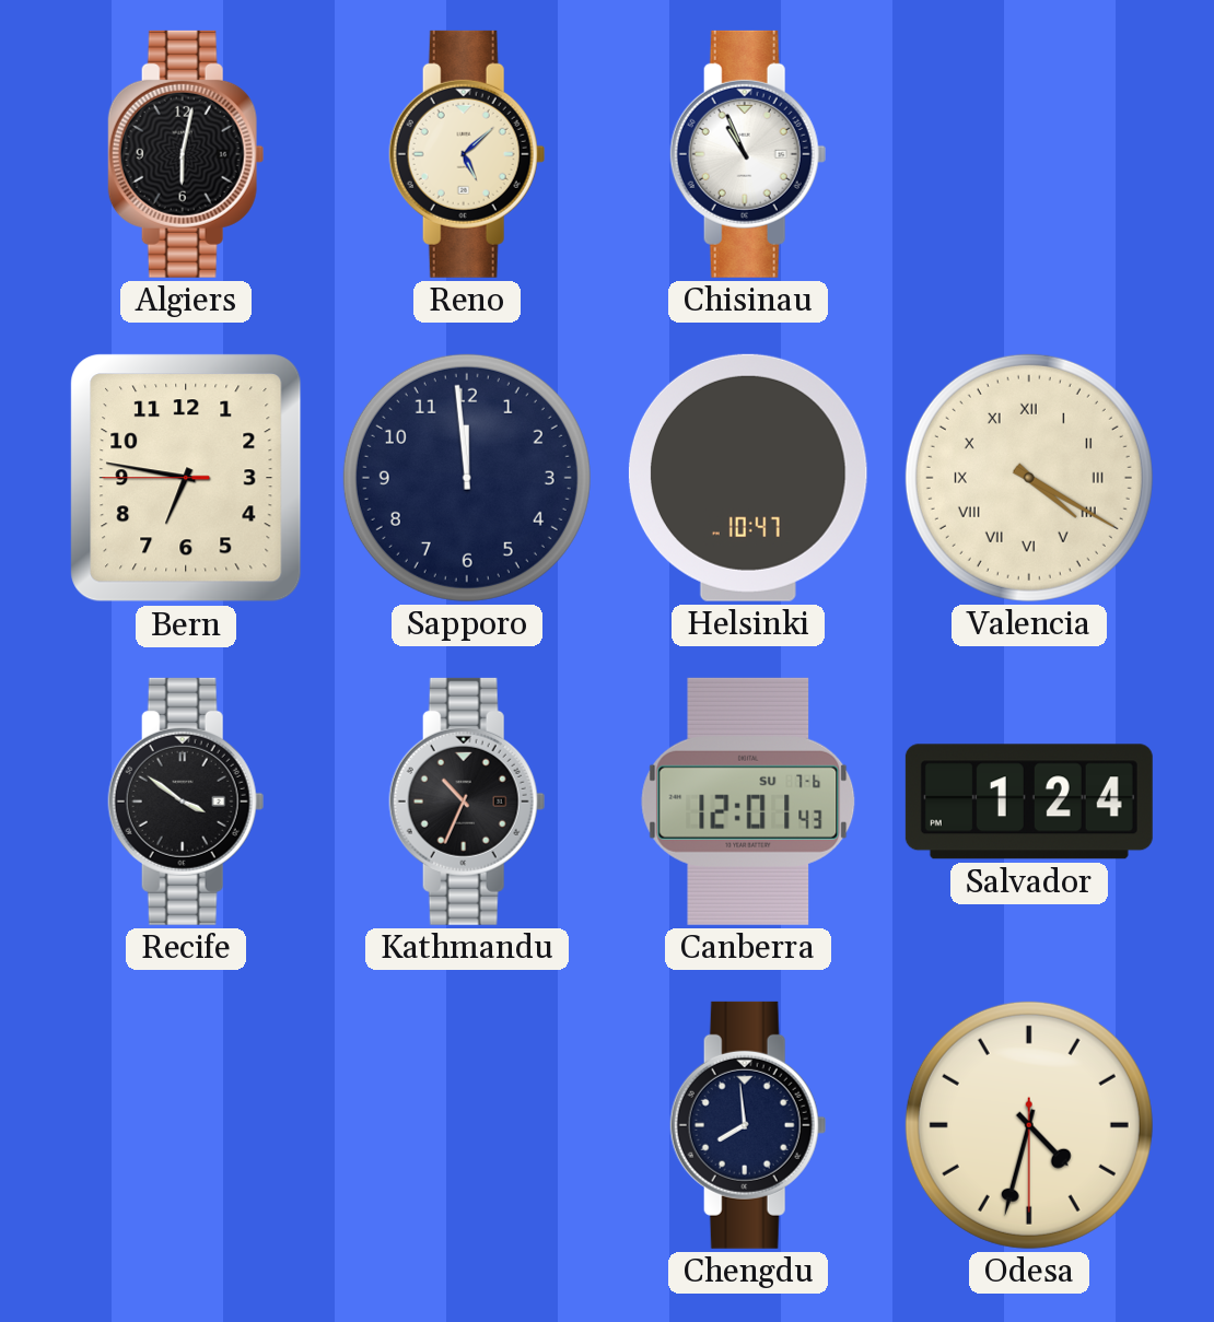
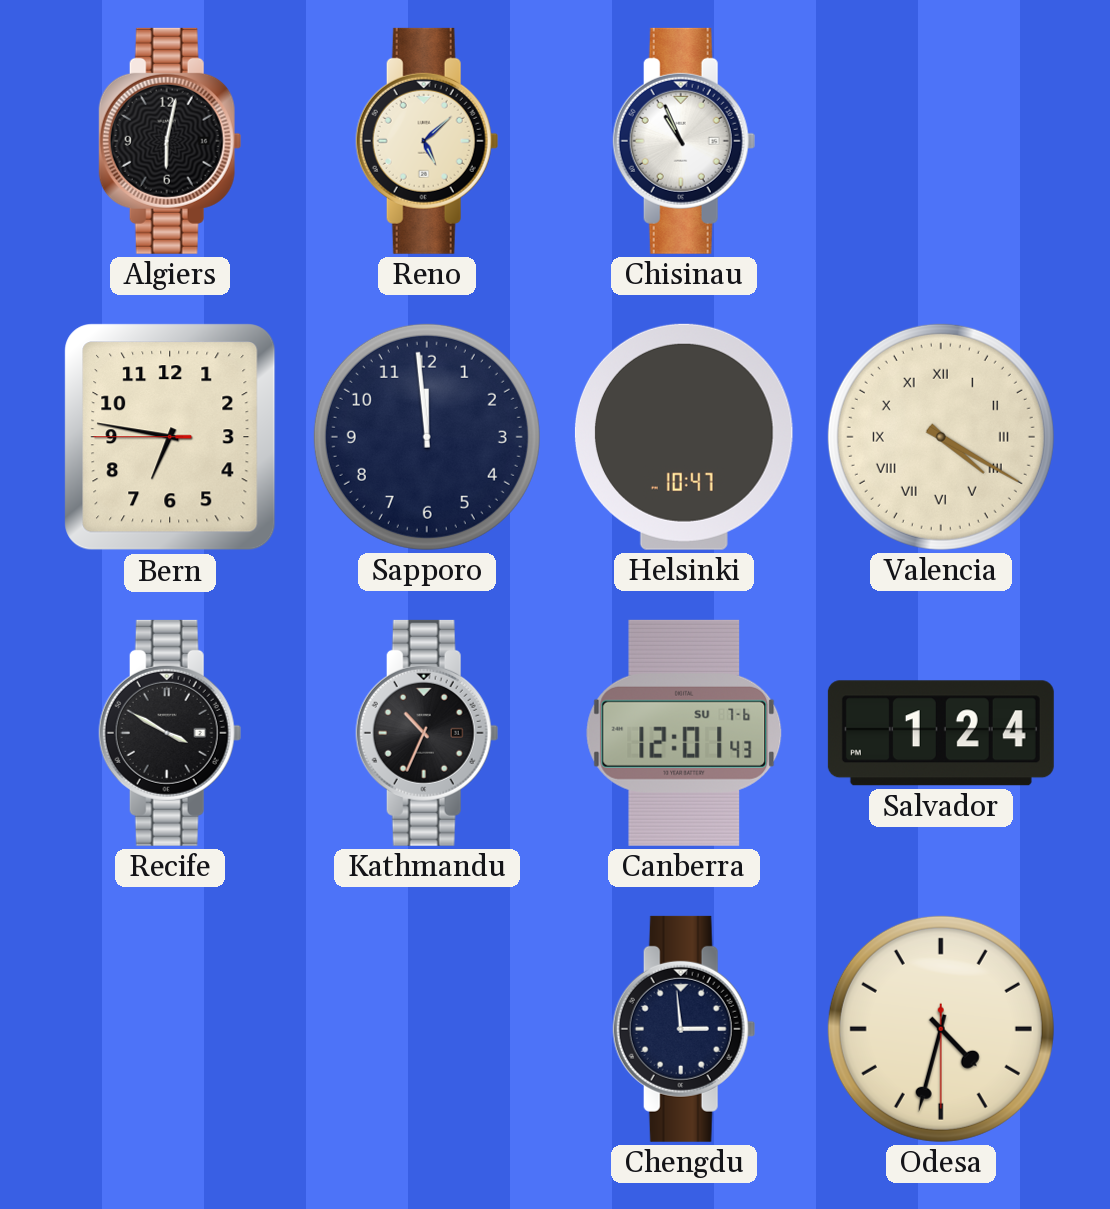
Recife: 3:51 -> 3:50
Chengdu: 7:59 -> 2:59
